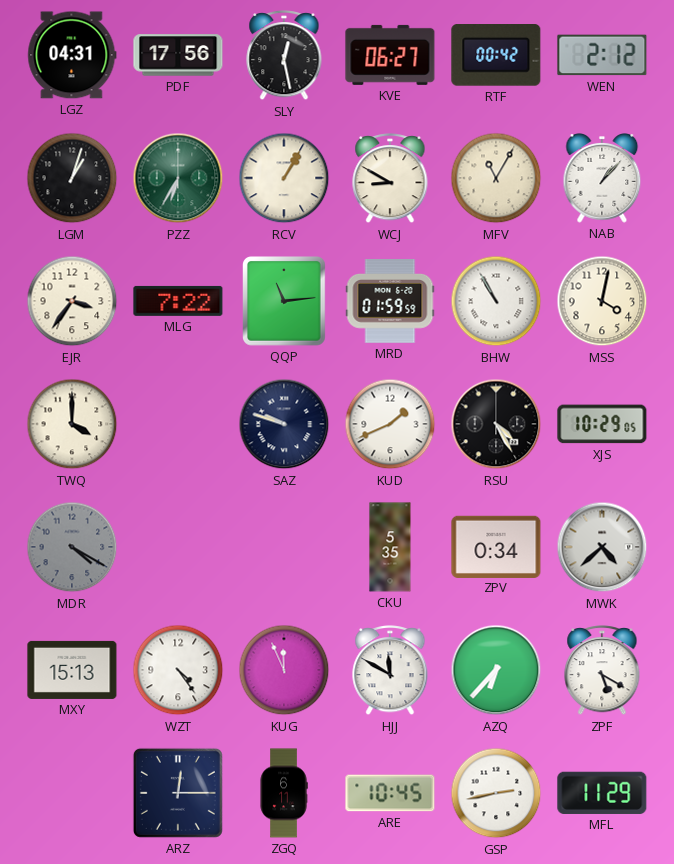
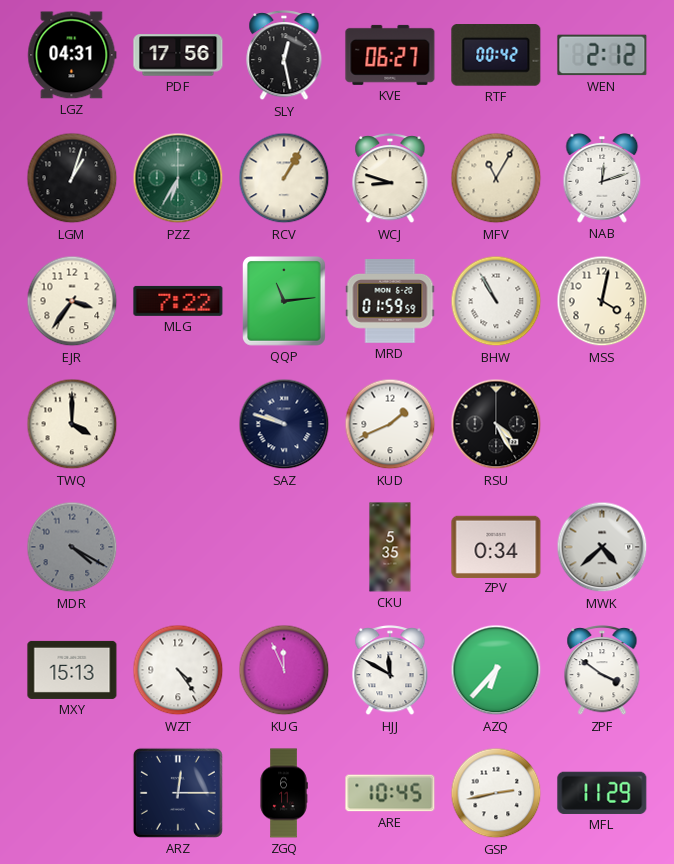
WCJ: 8:50 -> 8:48
NAB: 1:07 -> 12:12
XJS: 10:29 -> none
ZPF: 5:20 -> 3:51
